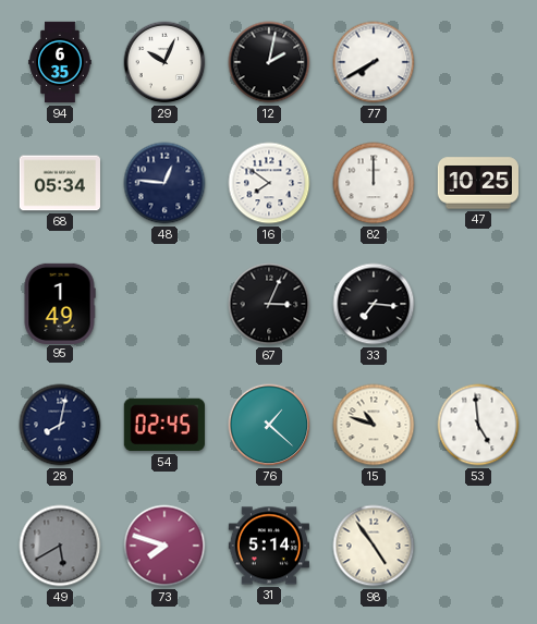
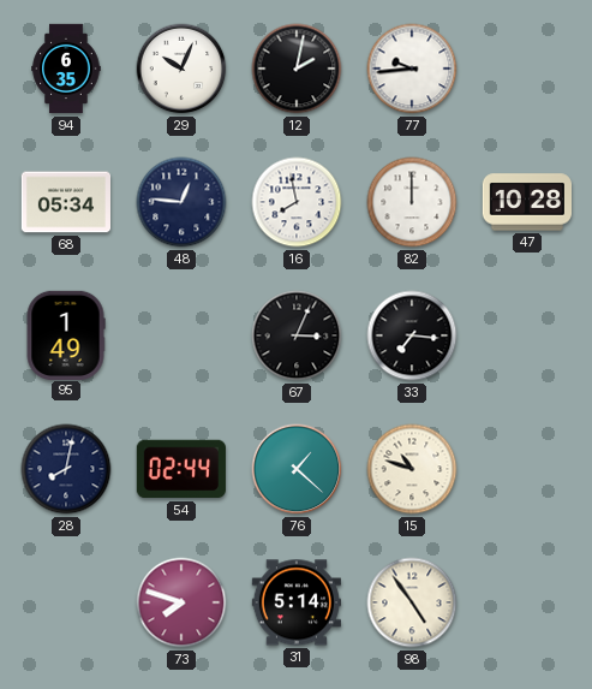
77: 7:40 -> 9:44
16: 7:51 -> 7:58
47: 10:25 -> 10:28
54: 02:45 -> 02:44
53: 4:59 -> none
49: 5:40 -> none
